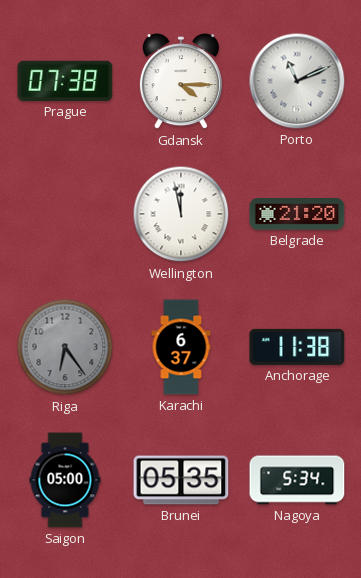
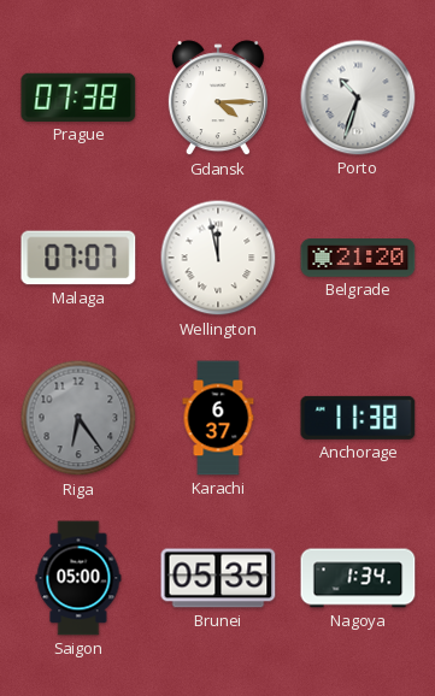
Porto: 11:11 -> 10:33
Malaga: none -> 07:07
Nagoya: 5:34 -> 1:34
